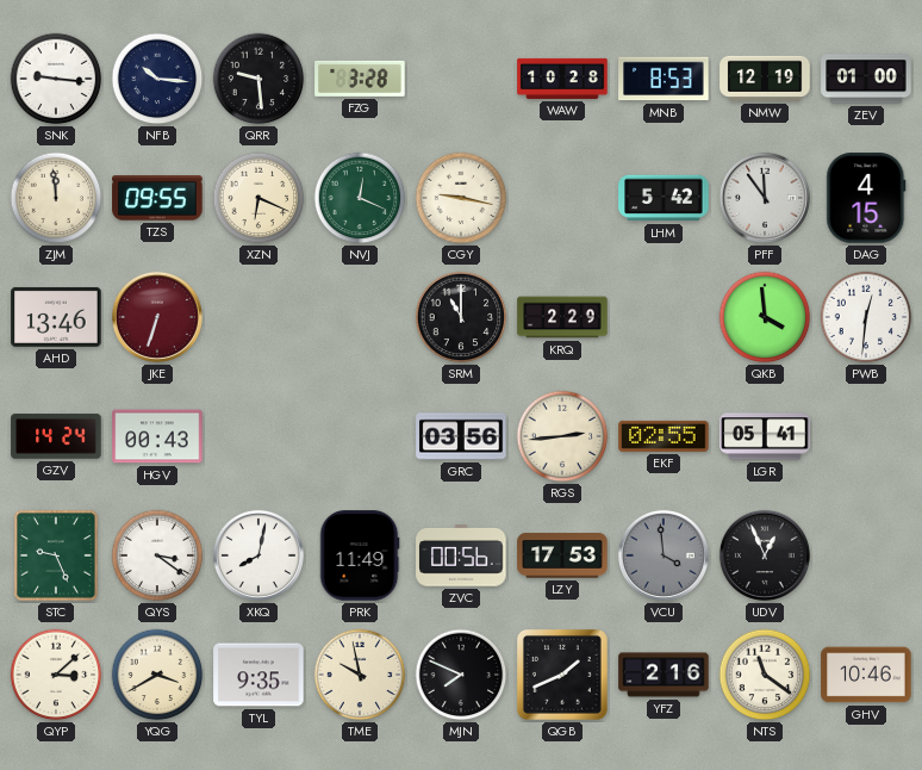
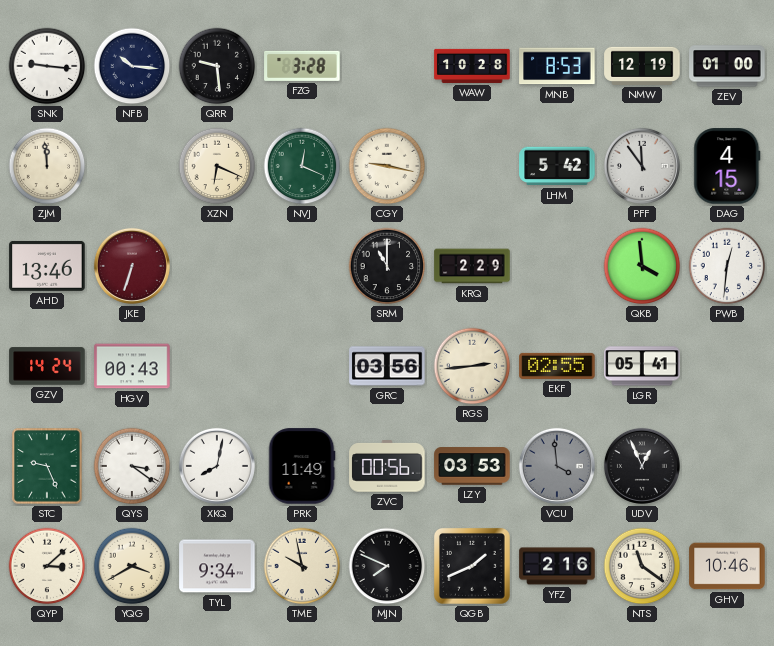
TZS: 09:55 -> none
LZY: 17:53 -> 03:53
TYL: 9:35 -> 9:34
